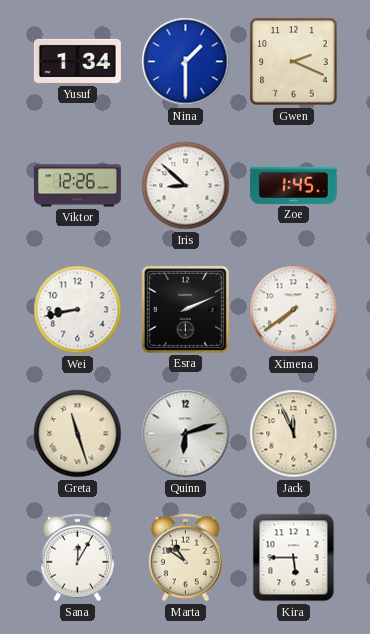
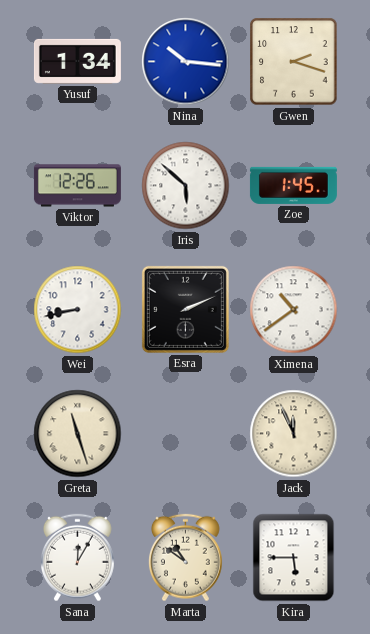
Nina: 1:30 -> 10:16
Gwen: 2:19 -> 2:18
Iris: 8:52 -> 5:52
Ximena: 7:39 -> 10:39
Quinn: 6:12 -> none
